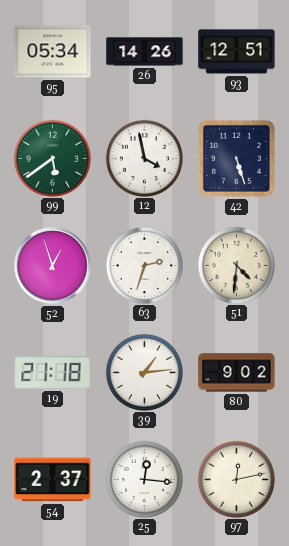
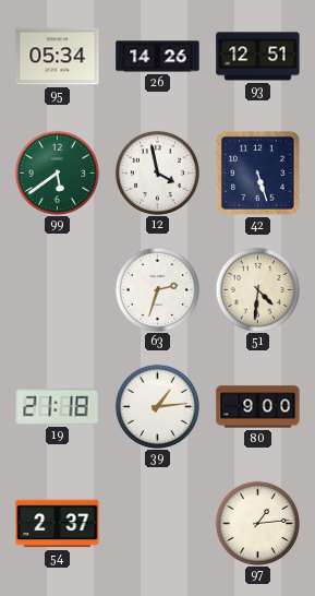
52: 12:57 -> none
80: 9:02 -> 9:00
25: 12:16 -> none
97: 12:13 -> 1:14
